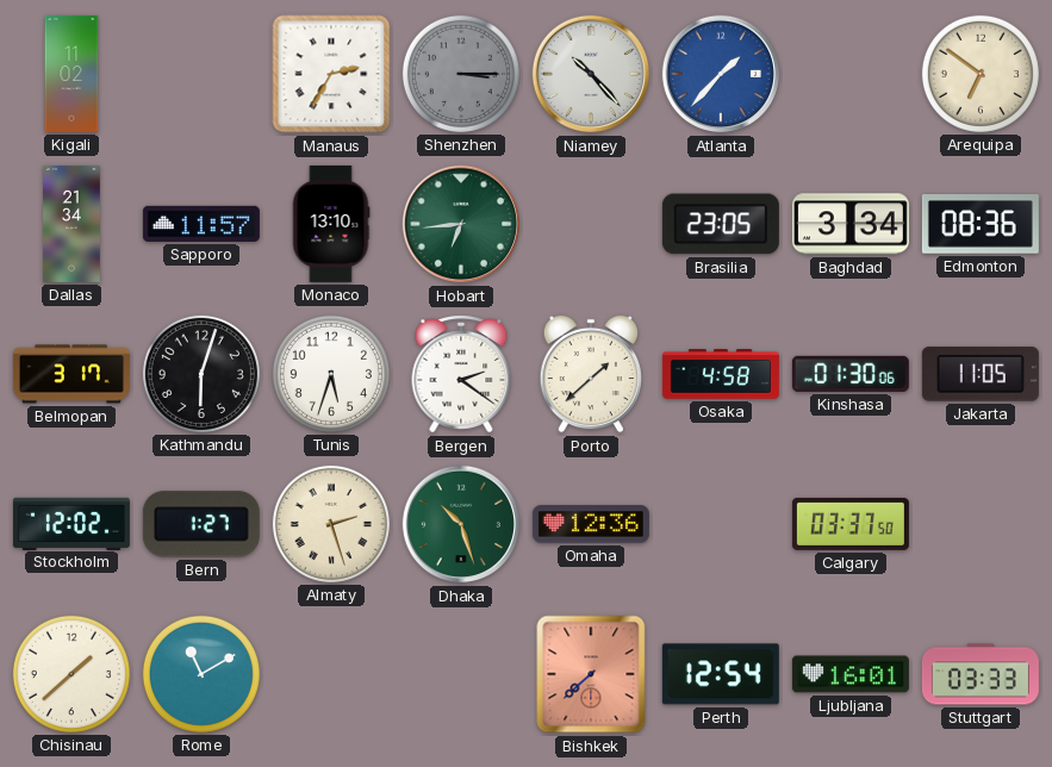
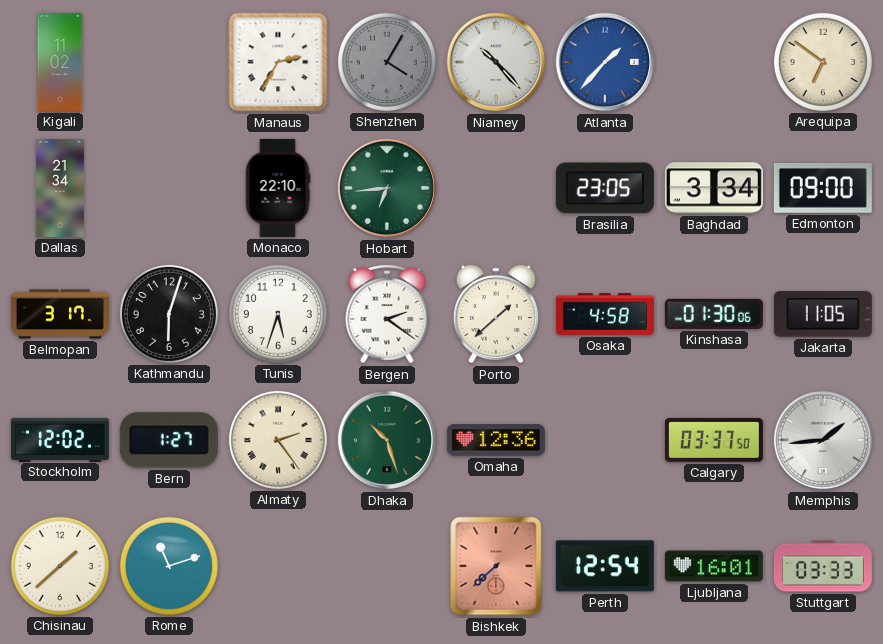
Shenzhen: 3:15 -> 4:05
Sapporo: 11:57 -> none
Monaco: 13:10 -> 22:10
Edmonton: 08:36 -> 09:00
Almaty: 2:27 -> 2:24
Memphis: none -> 1:44
Rome: 11:10 -> 11:12
